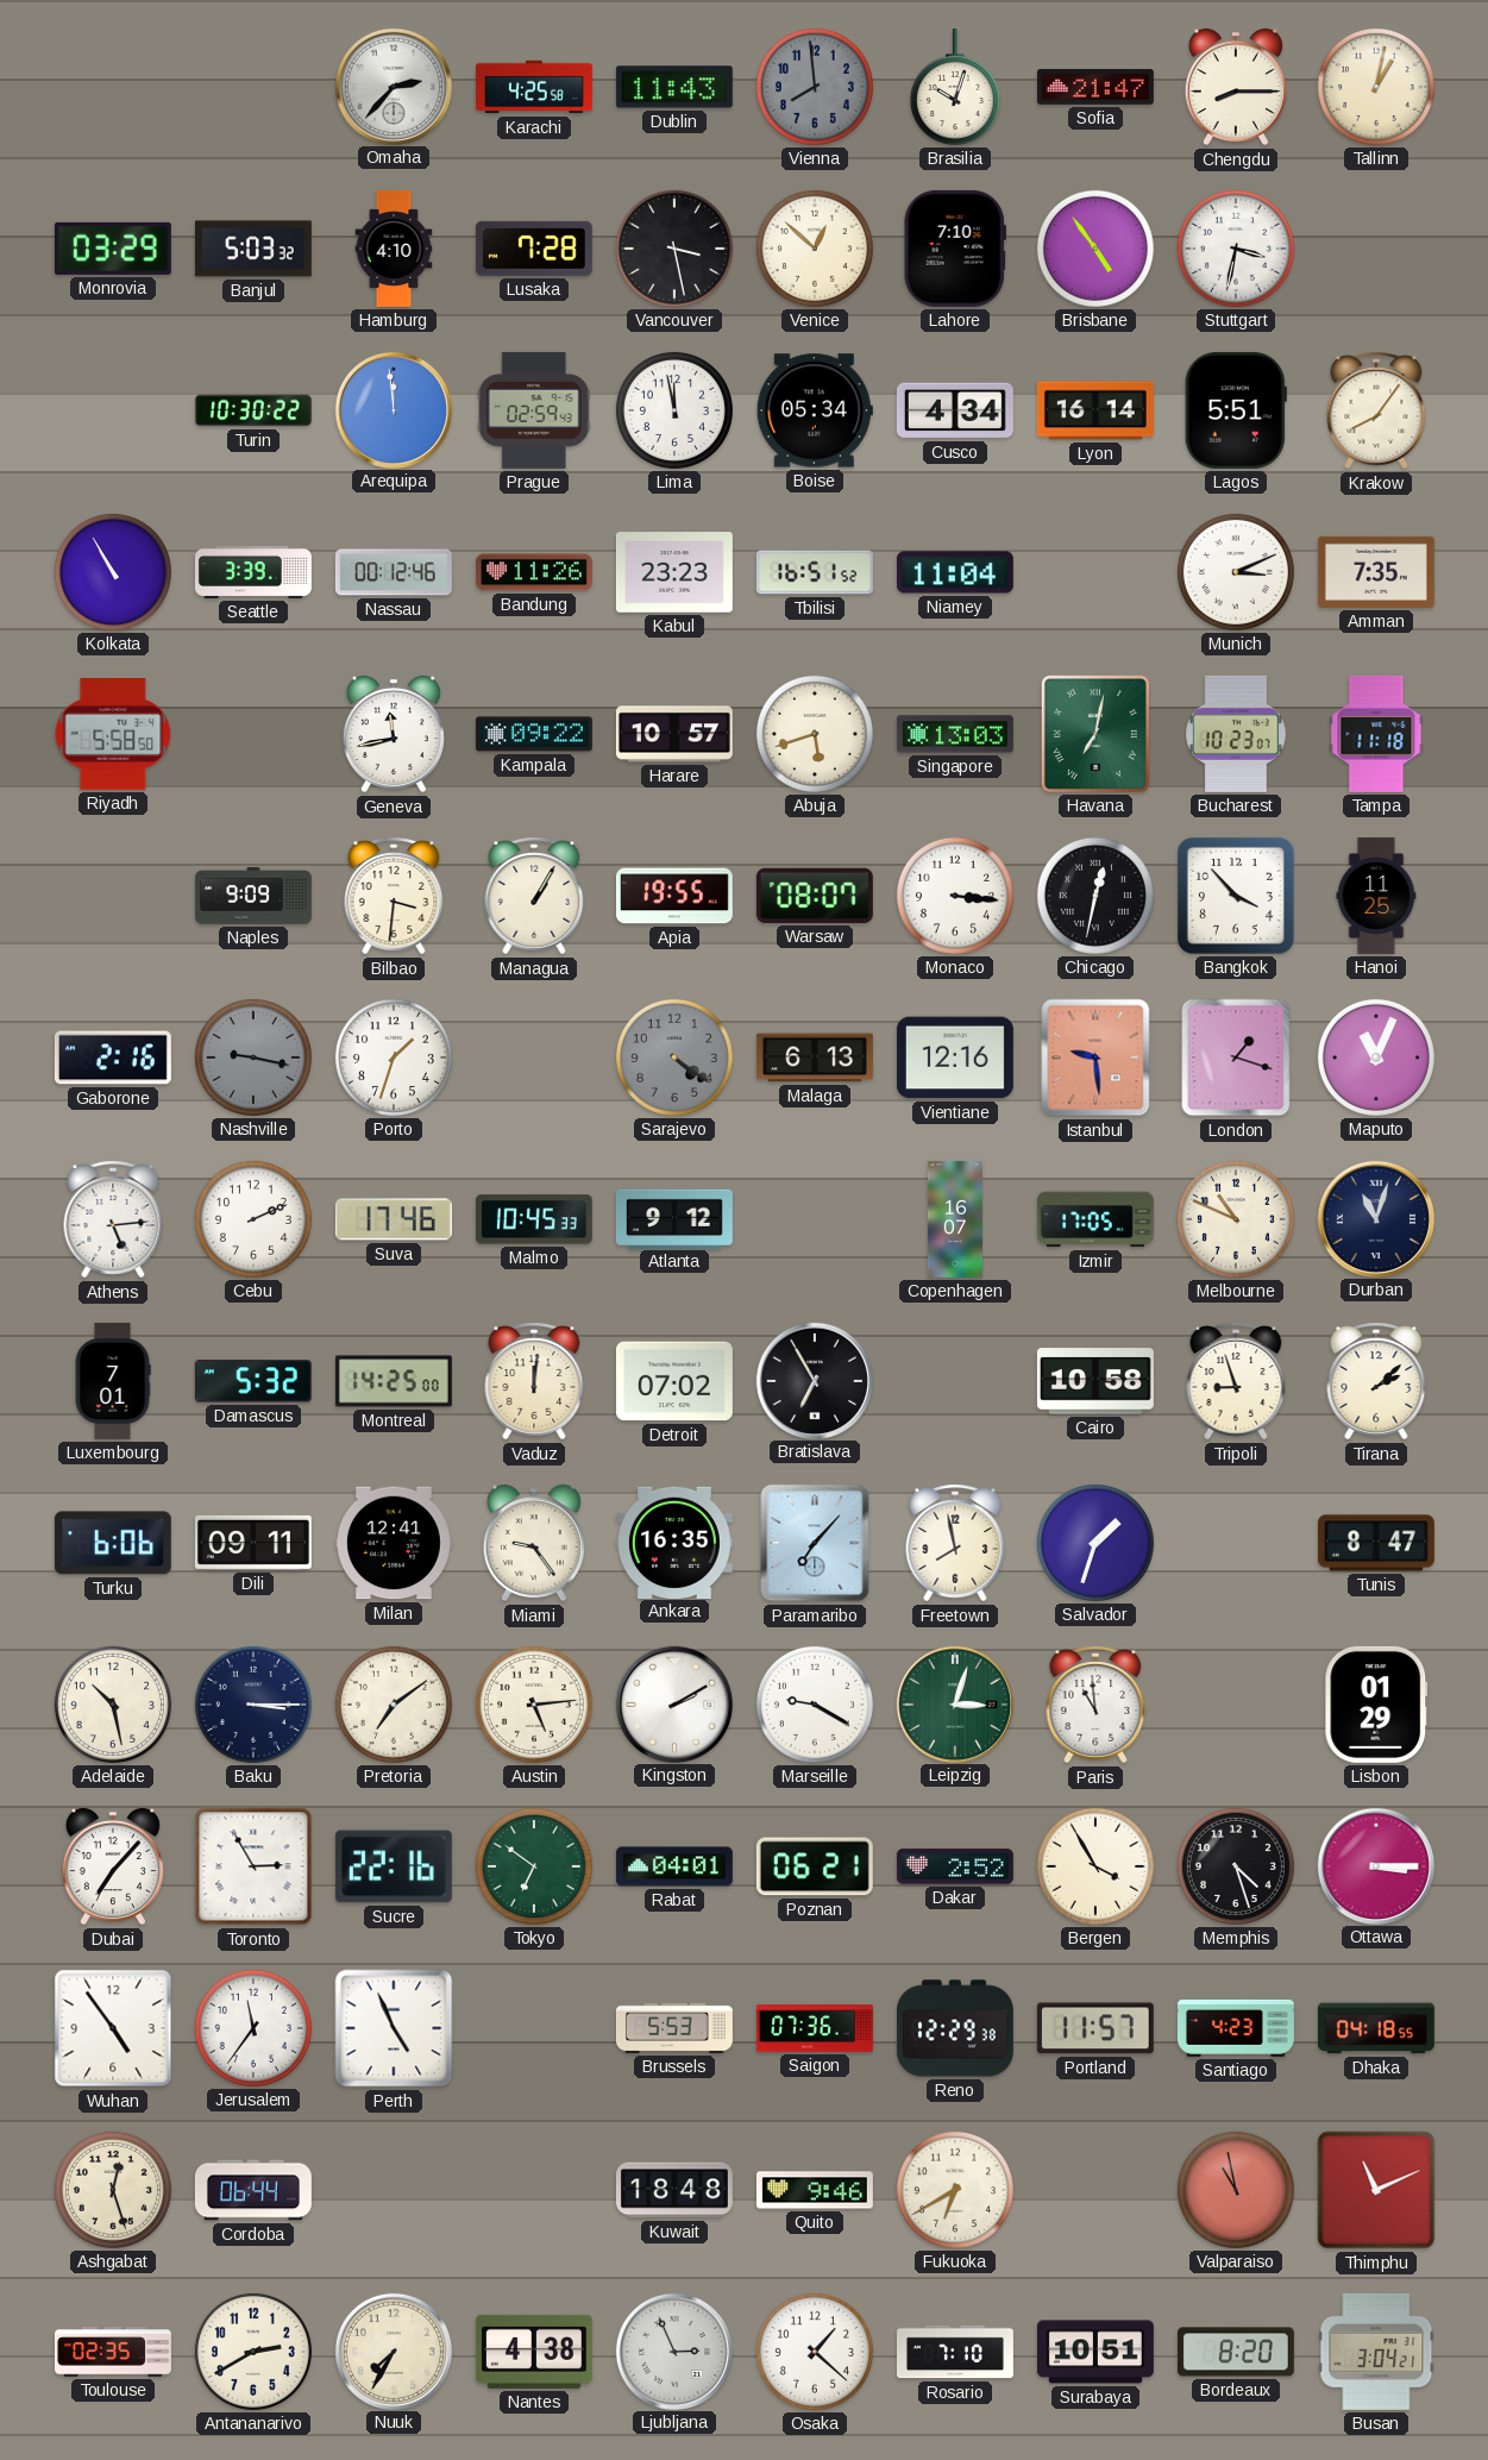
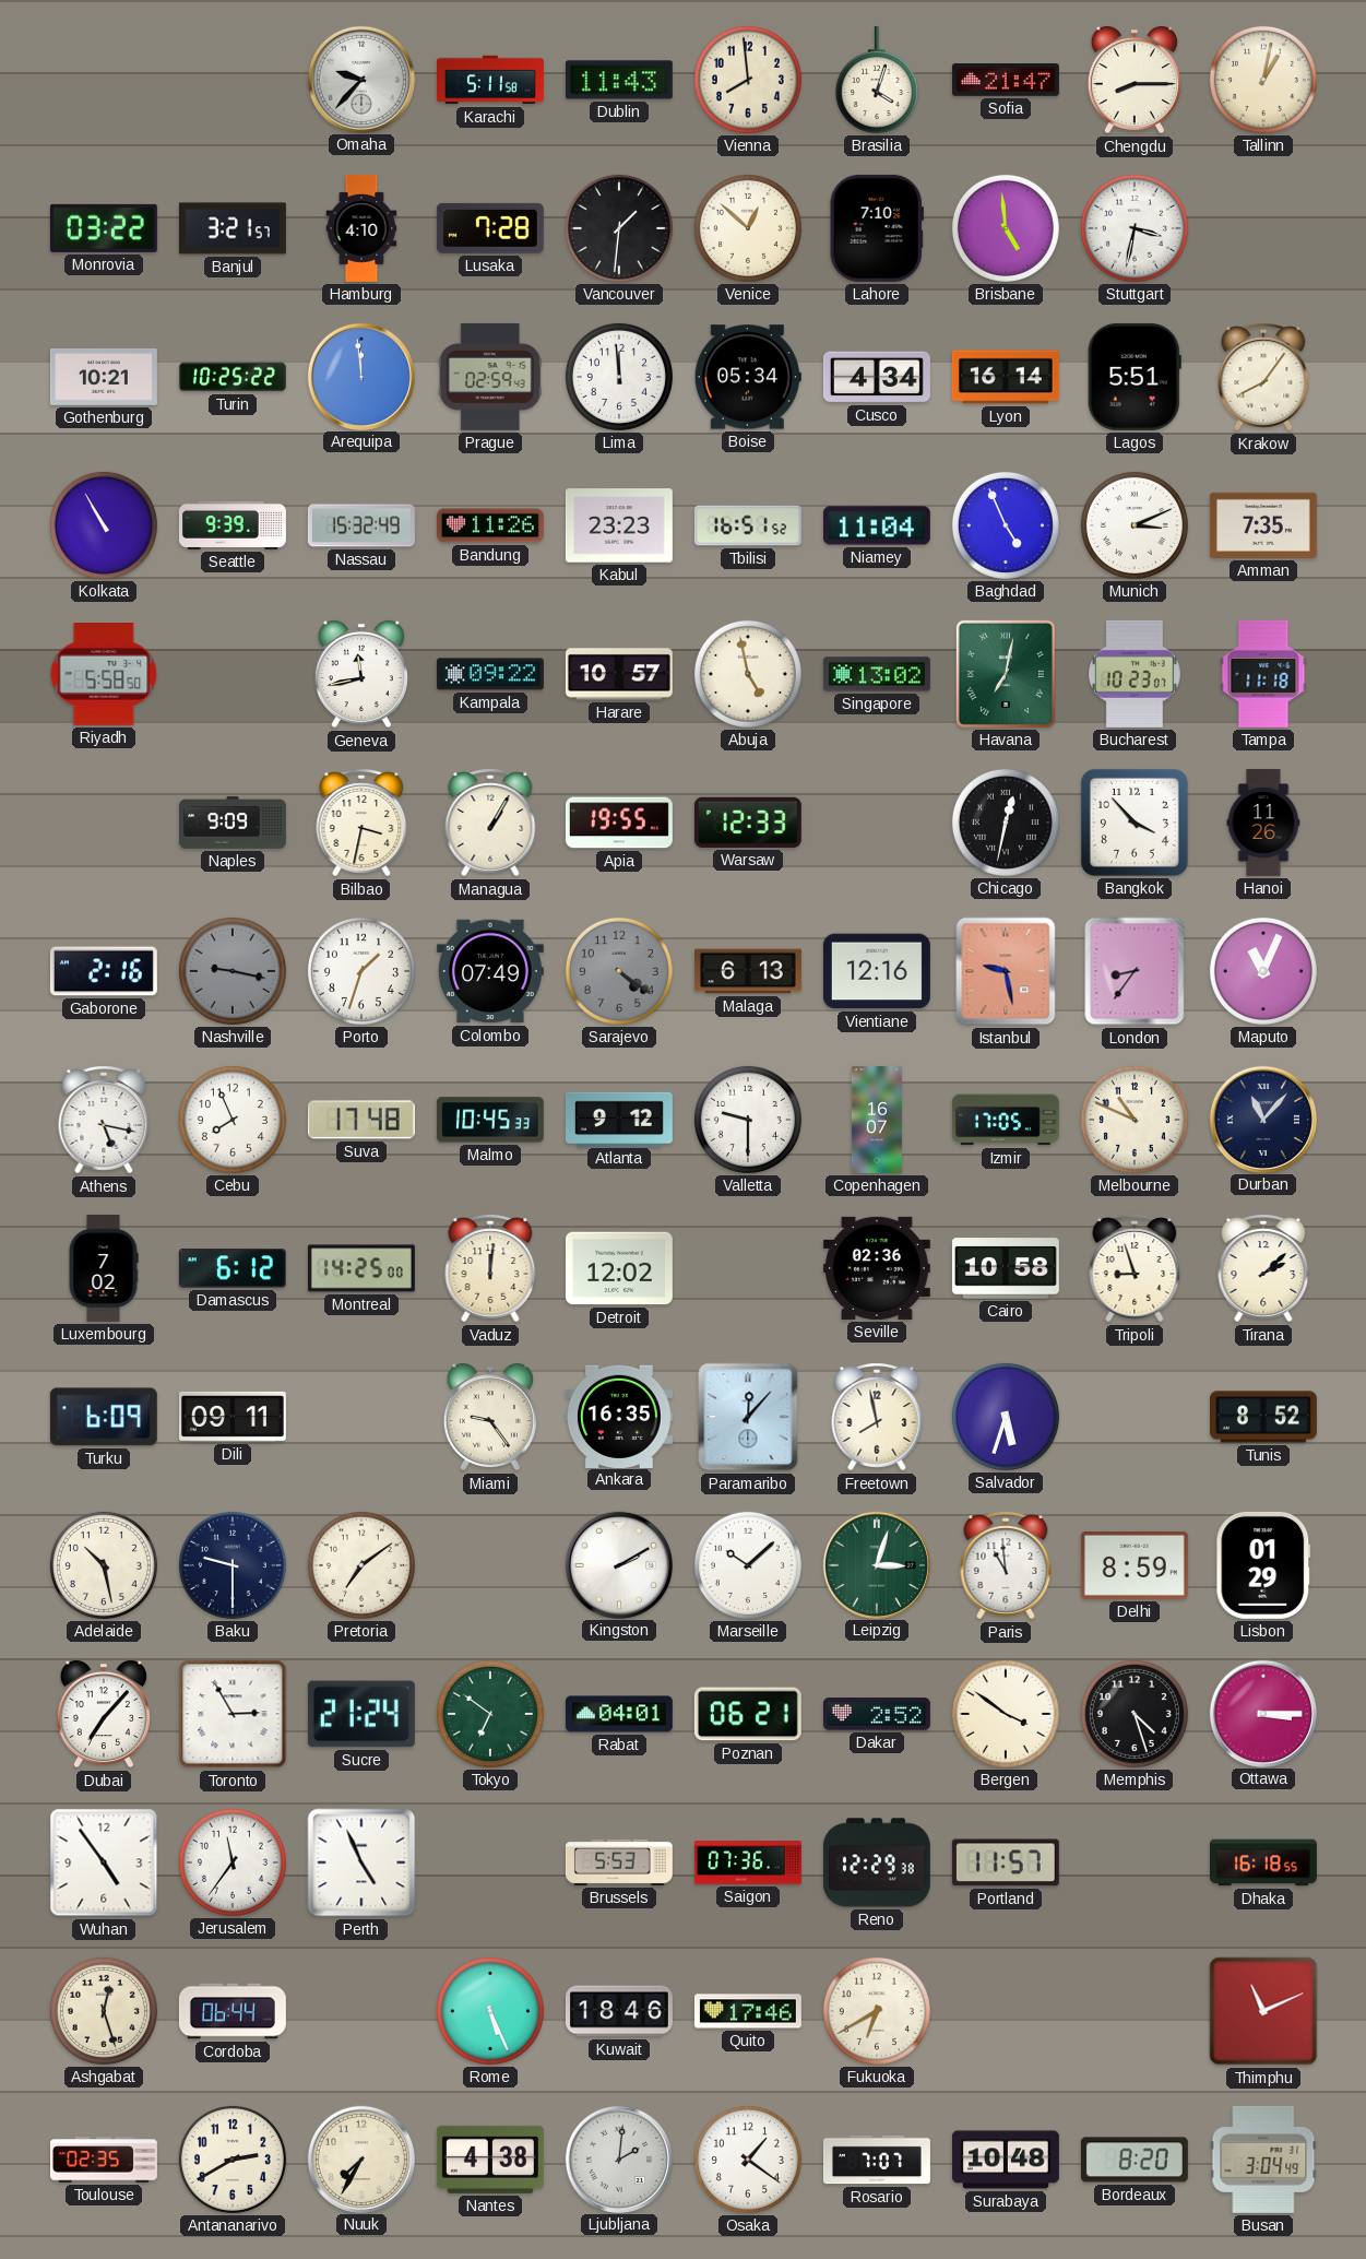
Omaha: 2:37 -> 9:37
Karachi: 4:25 -> 5:11
Vienna dial: grey -> cream
Brasilia: 10:03 -> 4:03
Monrovia: 03:29 -> 03:22
Banjul: 5:03 -> 3:21
Vancouver: 3:28 -> 1:31
Brisbane: 4:54 -> 4:59
Gothenburg: none -> 10:21
Turin: 10:30 -> 10:25
Lima: 11:58 -> 11:59
Seattle: 3:39 -> 9:39
Nassau: 00:12 -> 15:32
Baghdad: none -> 4:56
Abuja: 5:42 -> 4:58
Singapore: 13:03 -> 13:02
Bilbao: 3:31 -> 3:32
Warsaw: 08:07 -> 12:33
Monaco: 3:16 -> none
Hanoi: 11:25 -> 11:26
Colombo: none -> 07:49
Istanbul: 9:29 -> 9:28
London: 1:18 -> 8:36
Athens: 5:14 -> 5:17
Cebu: 2:11 -> 7:56
Suva: 17:46 -> 17:48
Valletta: none -> 9:30
Durban: 11:03 -> 11:07
Luxembourg: 7:01 -> 7:02
Damascus: 5:32 -> 6:12
Detroit: 07:02 -> 12:02
Bratislava: 6:55 -> none
Seville: none -> 02:36
Turku: 6:06 -> 6:09
Milan: 12:41 -> none
Paramaribo: 7:07 -> 12:07
Salvador: 1:33 -> 5:33
Tunis: 8:47 -> 8:52
Baku: 3:15 -> 9:30
Austin: 5:14 -> none
Marseille: 9:20 -> 10:08
Delhi: none -> 8:59
Sucre: 22:16 -> 21:24
Bergen: 3:55 -> 3:51
Santiago: 4:23 -> none
Dhaka: 04:18 -> 16:18
Rome: none -> 5:26
Kuwait: 18:48 -> 18:46
Quito: 9:46 -> 17:46
Valparaiso: 10:58 -> none
Ljubljana: 2:56 -> 2:01
Osaka: 1:22 -> 1:21
Rosario: 7:10 -> 7:07
Surabaya: 10:51 -> 10:48
Busan: 3:04:21 -> 3:04:49
